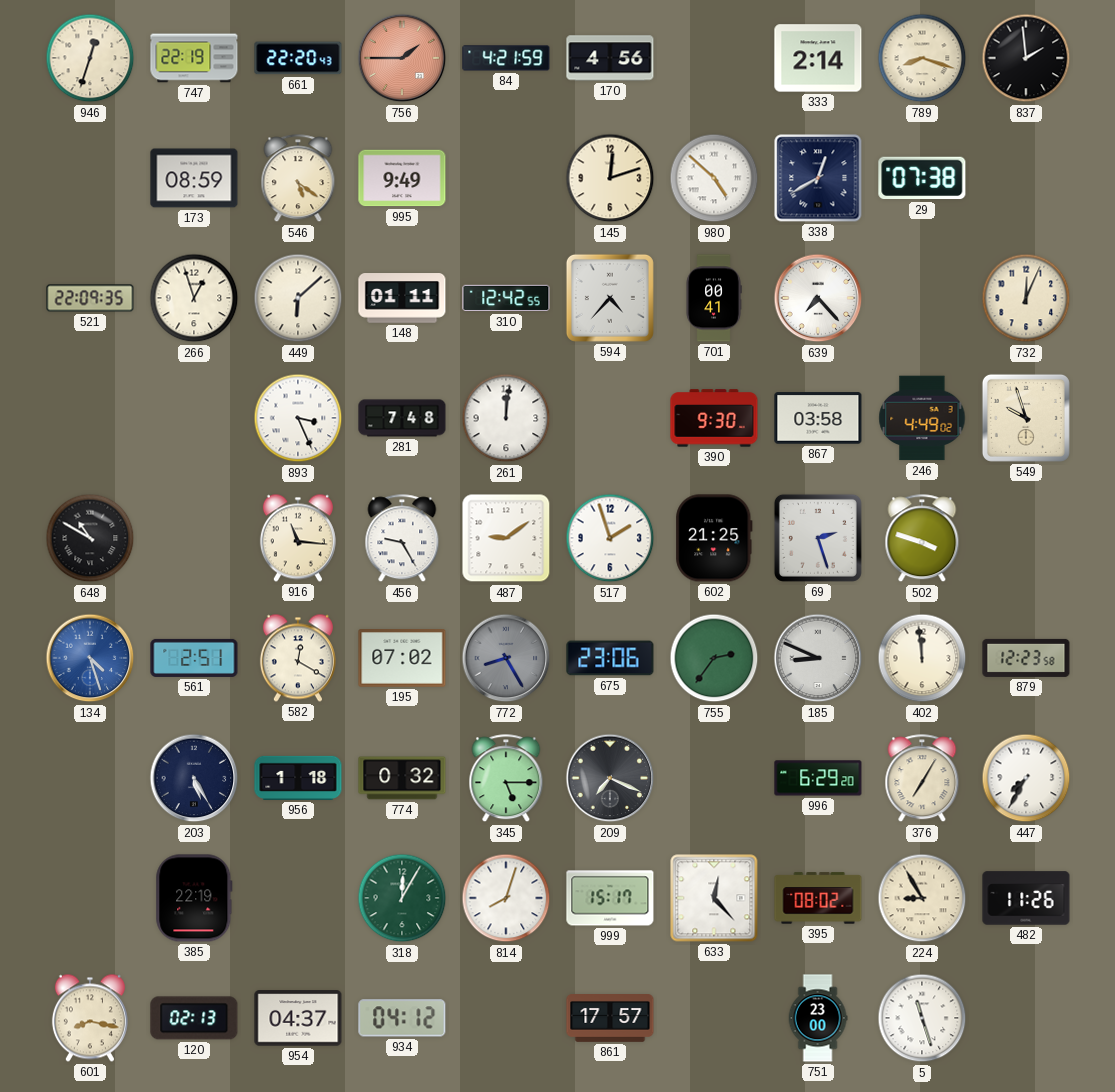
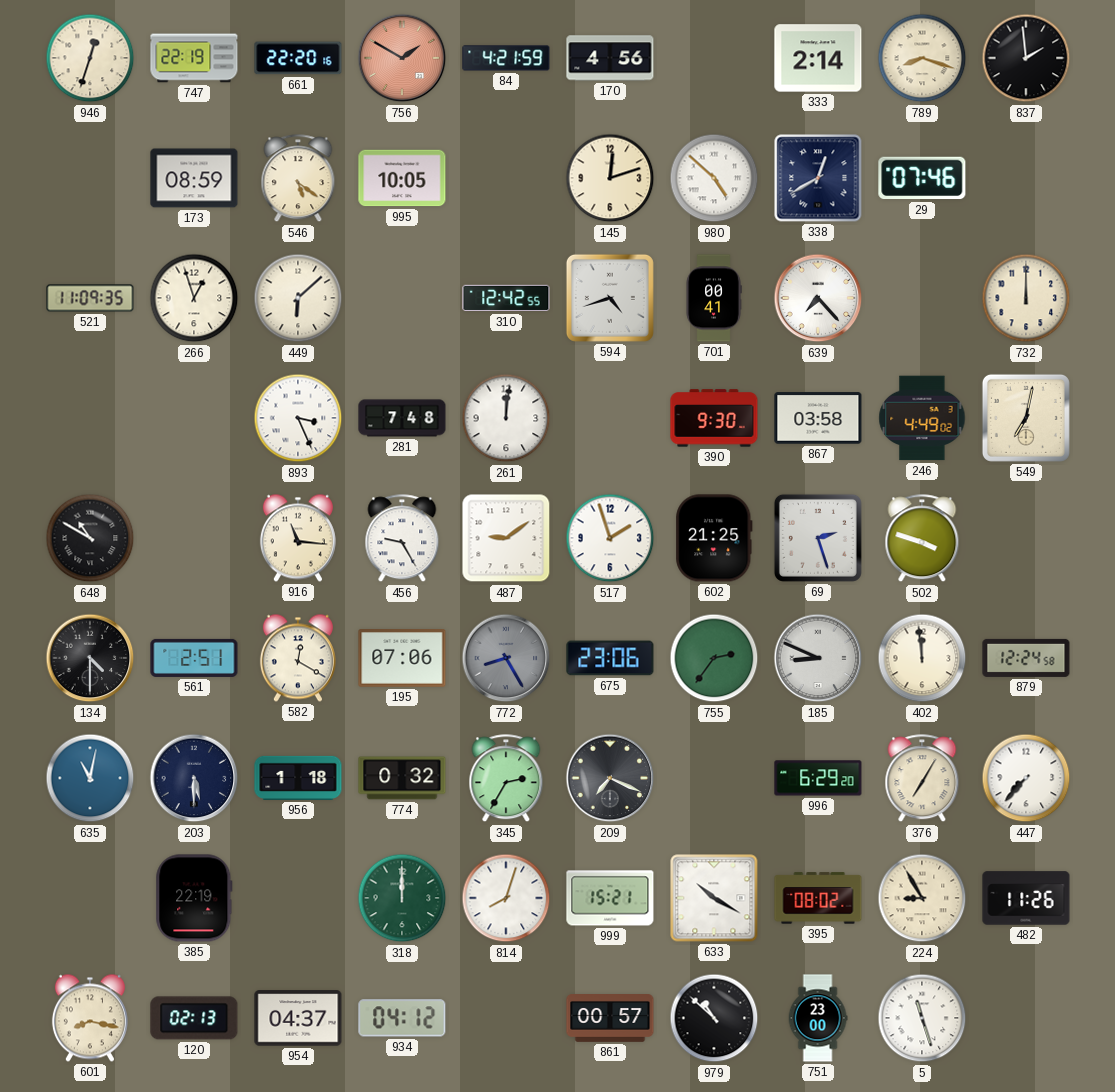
661: 22:20:43 -> 22:20:16
756: 1:45 -> 1:50
995: 9:49 -> 10:05
29: 07:38 -> 07:46
521: 22:09 -> 11:09
148: 01:11 -> none
594: 4:37 -> 4:42
732: 12:04 -> 12:00
549: 9:57 -> 7:02
134: 4:27 -> 4:30
134 dial: blue -> black
195: 07:02 -> 07:06
879: 12:23 -> 12:24
635: none -> 11:02
203: 5:25 -> 5:30
345: 5:15 -> 2:35
447: 7:35 -> 7:37
318: 12:05 -> 12:00
999: 15:17 -> 15:21
633: 12:23 -> 10:20
861: 17:57 -> 00:57
979: none -> 10:52
